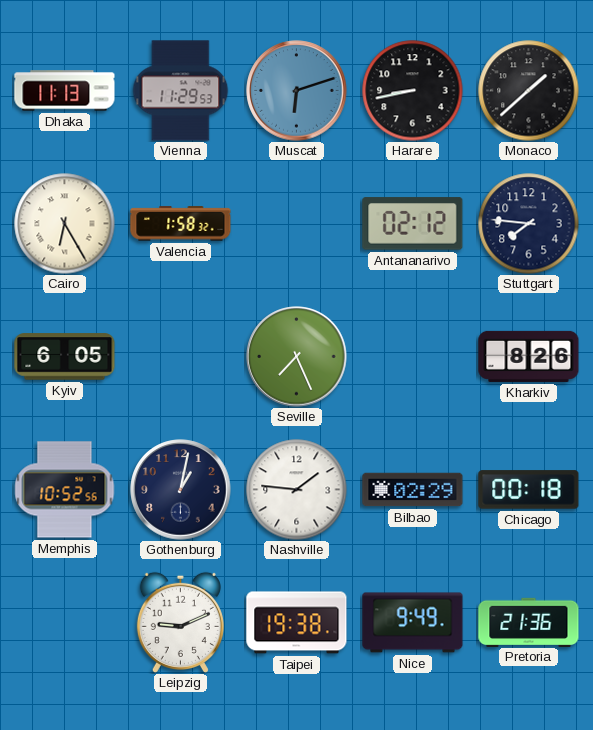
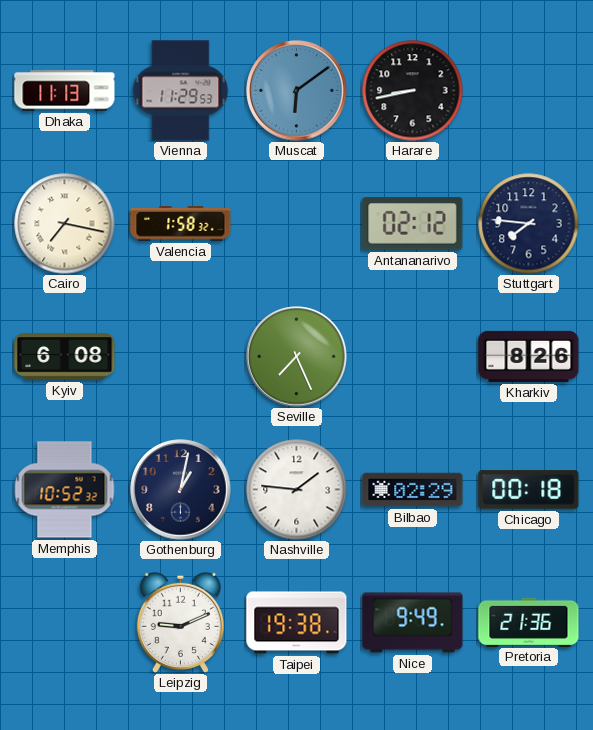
Muscat: 6:12 -> 6:09
Monaco: 1:38 -> none
Cairo: 6:25 -> 7:17
Kyiv: 6:05 -> 6:08
Memphis: 10:52:56 -> 10:52:32
